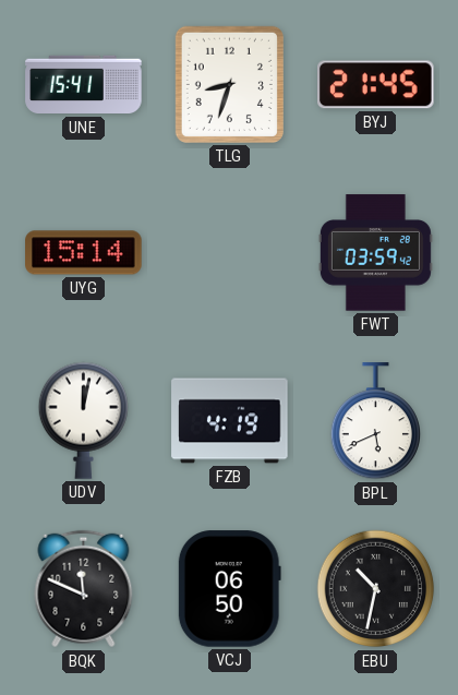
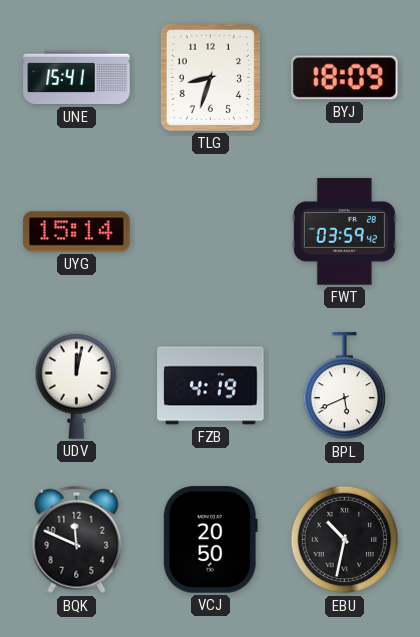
BYJ: 21:45 -> 18:09
VCJ: 06:50 -> 20:50
